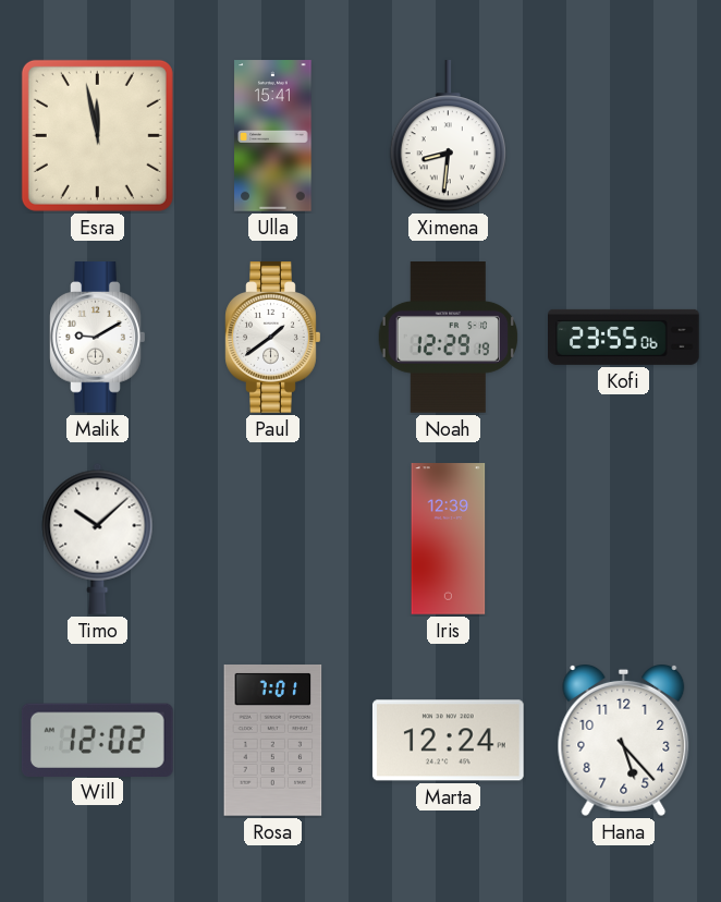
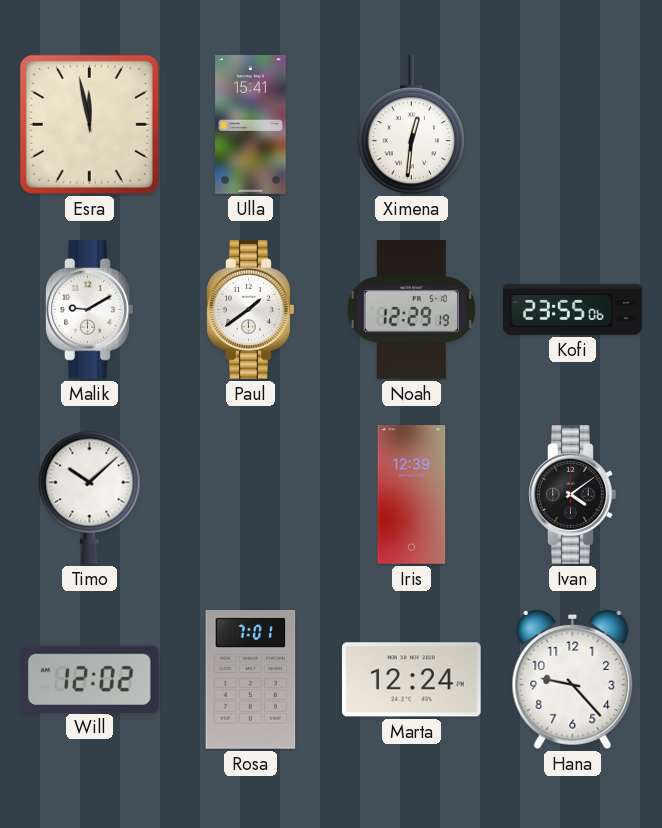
Ximena: 8:31 -> 12:31
Ivan: none -> 4:09
Hana: 5:23 -> 9:23
